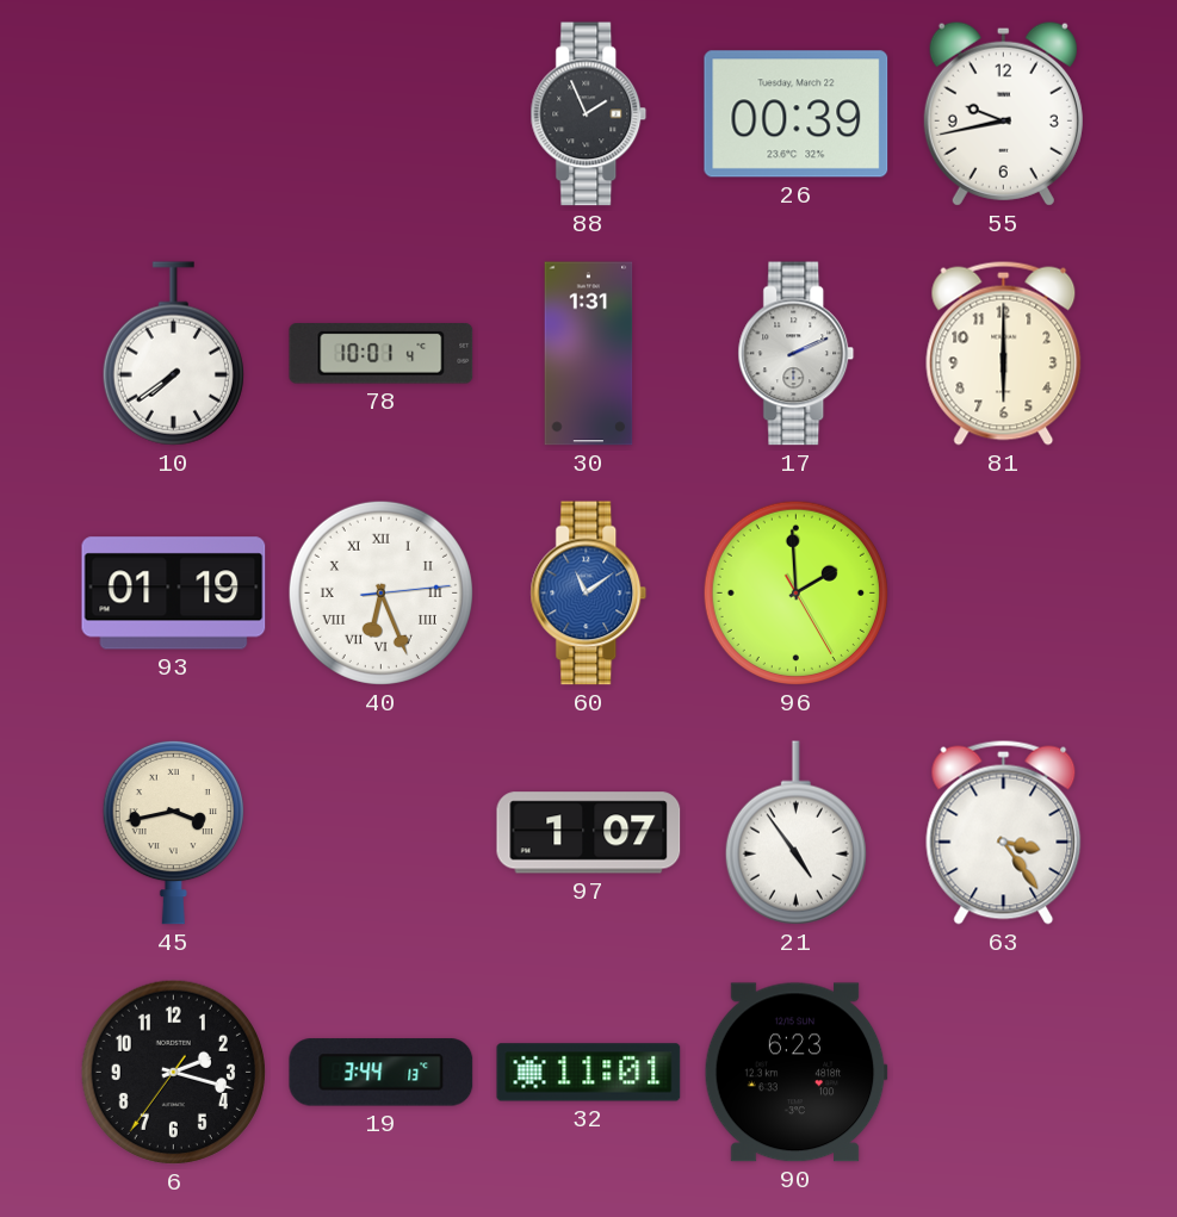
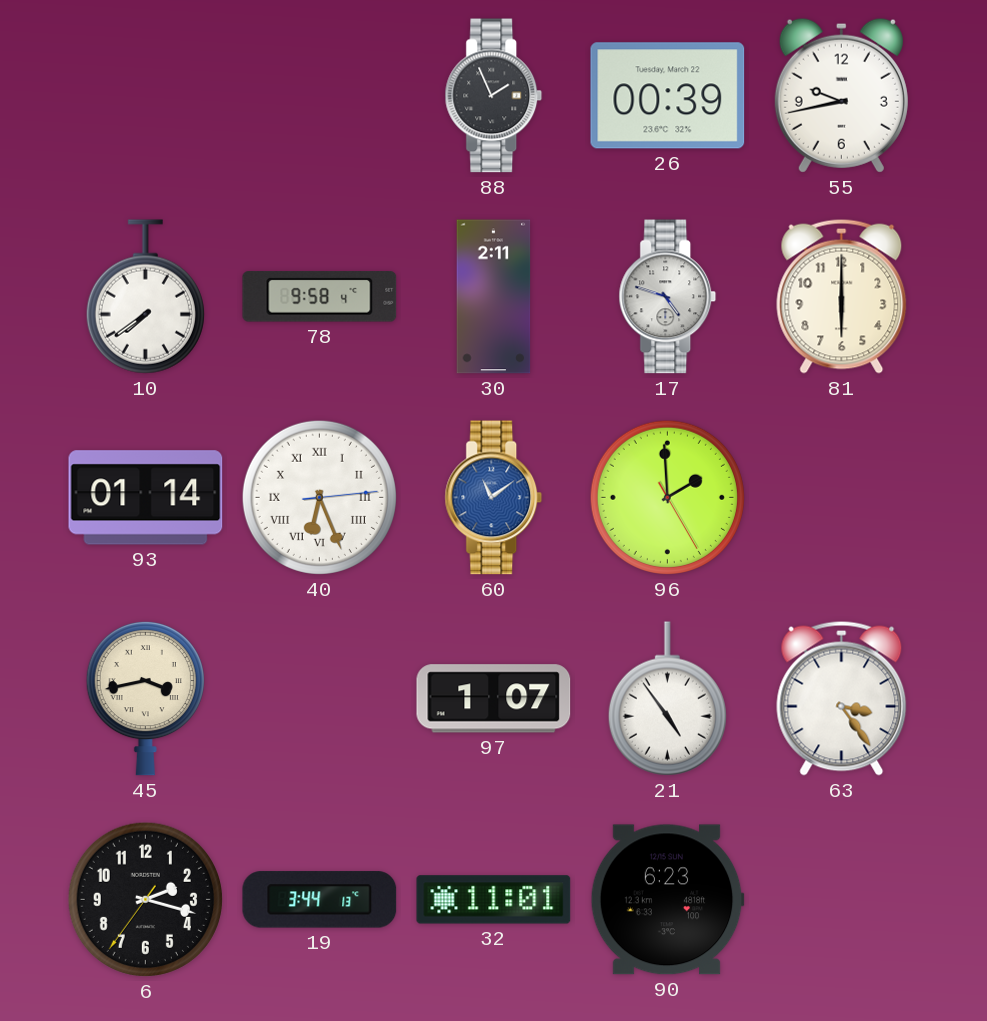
78: 10:01 -> 9:58
30: 1:31 -> 2:11
17: 2:11 -> 4:48
93: 01:19 -> 01:14
